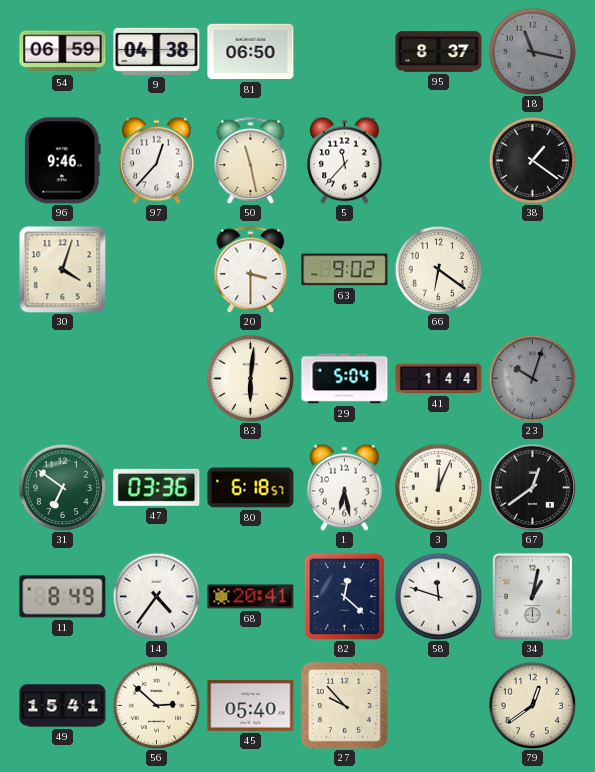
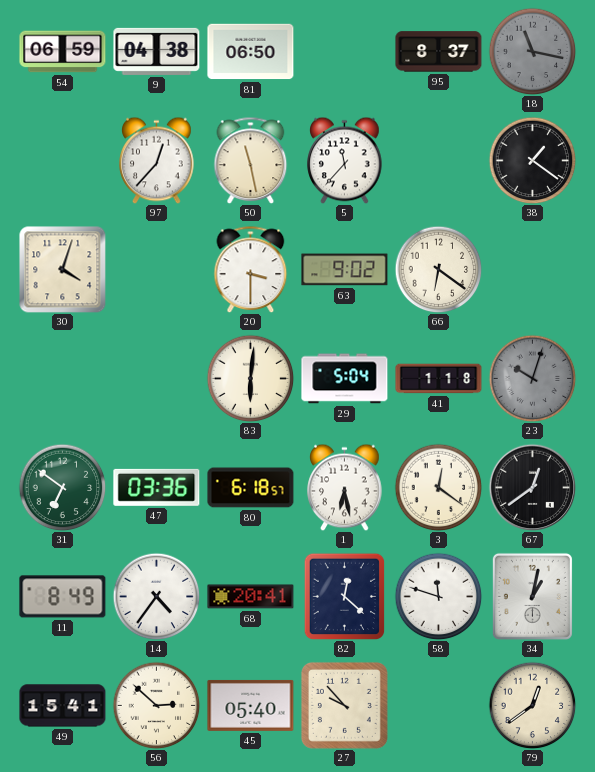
96: 9:46 -> none
41: 1:44 -> 1:18
3: 12:04 -> 12:21
